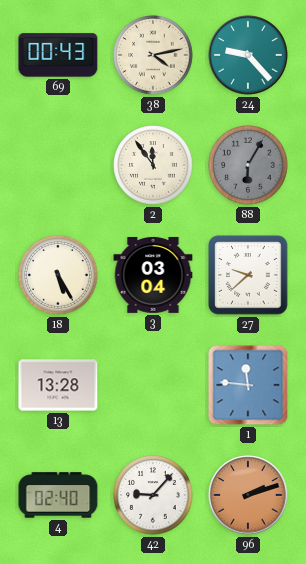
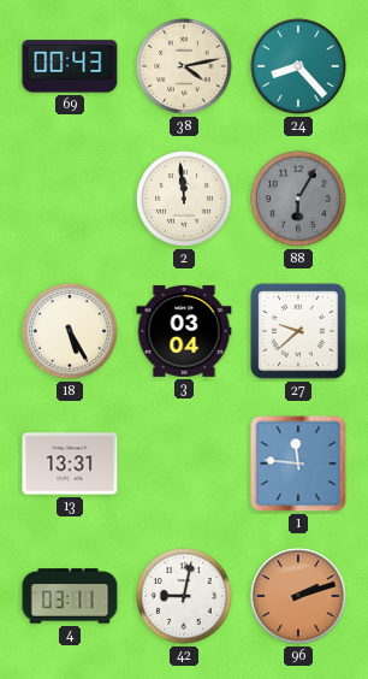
24: 9:23 -> 8:23
2: 11:54 -> 11:59
13: 13:28 -> 13:31
4: 02:40 -> 03:11
42: 9:07 -> 9:02
